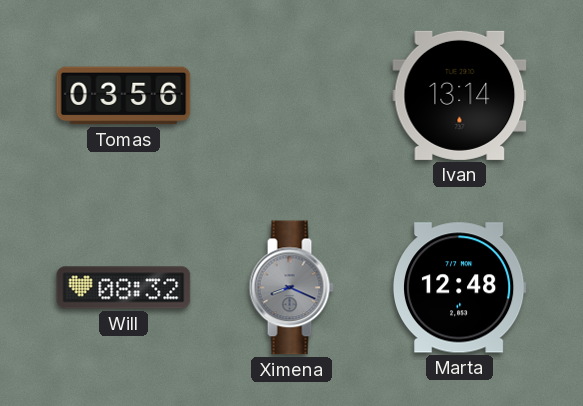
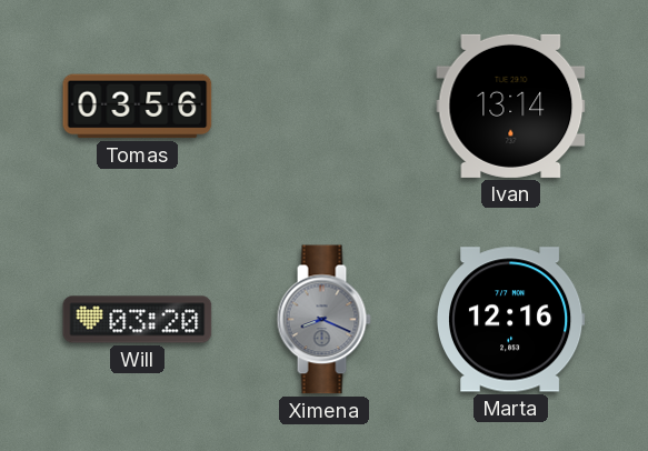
Will: 08:32 -> 03:20
Marta: 12:48 -> 12:16
